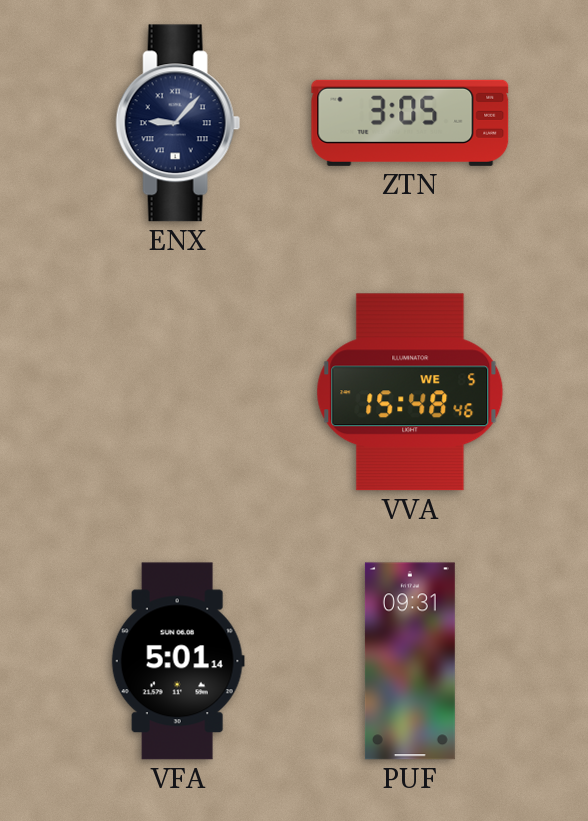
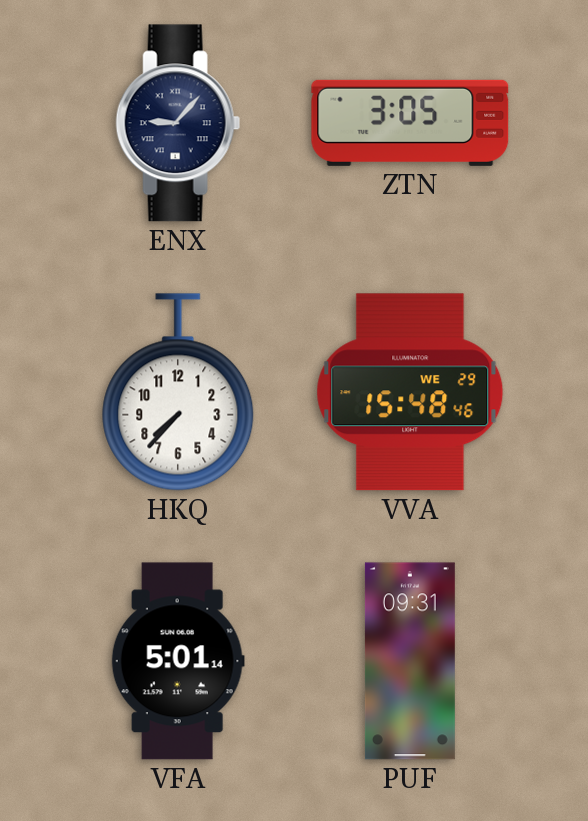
HKQ: none -> 7:37
VVA date: WE 5 -> WE 29
